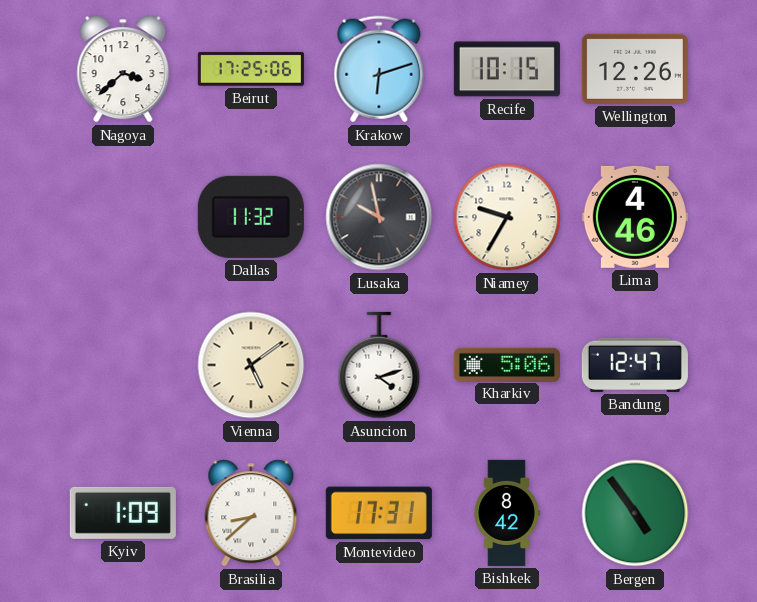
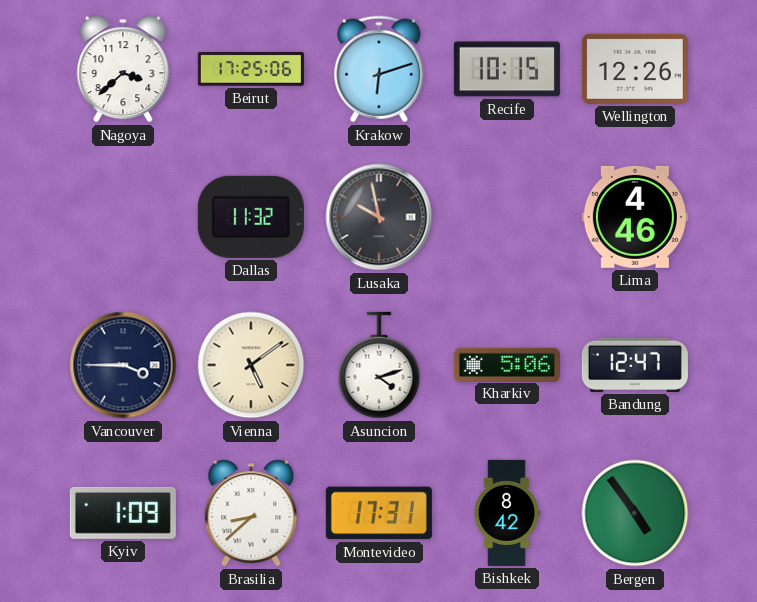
Niamey: 9:35 -> none
Vancouver: none -> 3:45
